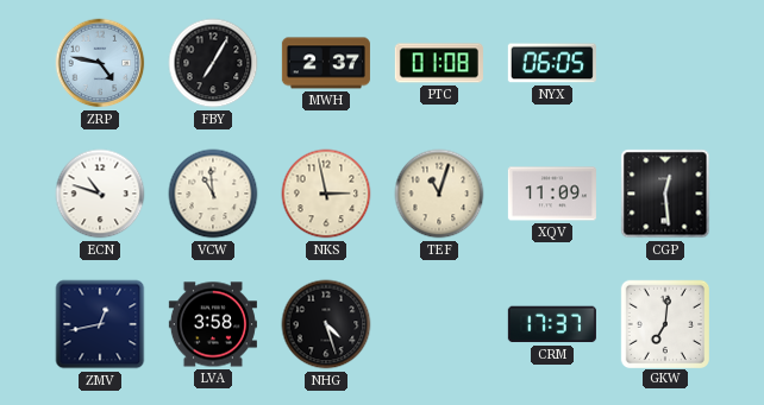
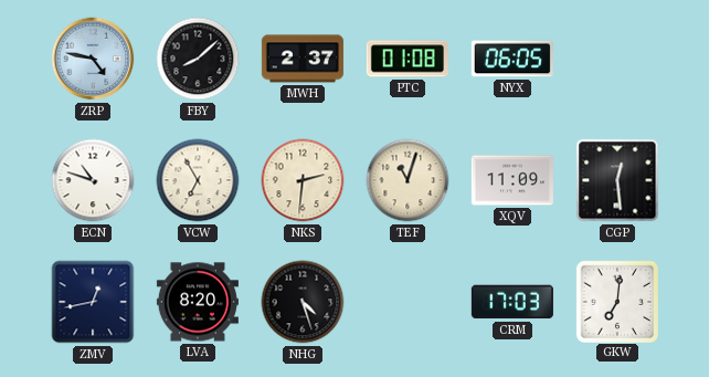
FBY: 7:05 -> 8:08
VCW: 10:59 -> 6:55
NKS: 2:58 -> 2:31
LVA: 3:58 -> 8:20
CRM: 17:37 -> 17:03
